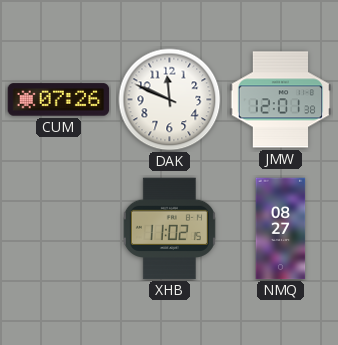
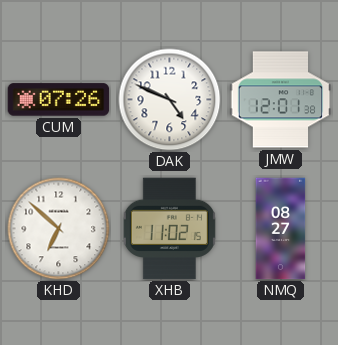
DAK: 11:49 -> 4:49
KHD: none -> 6:52
